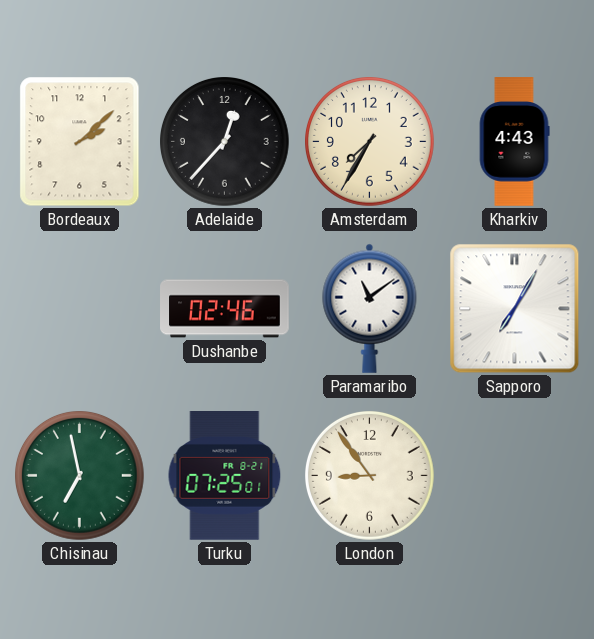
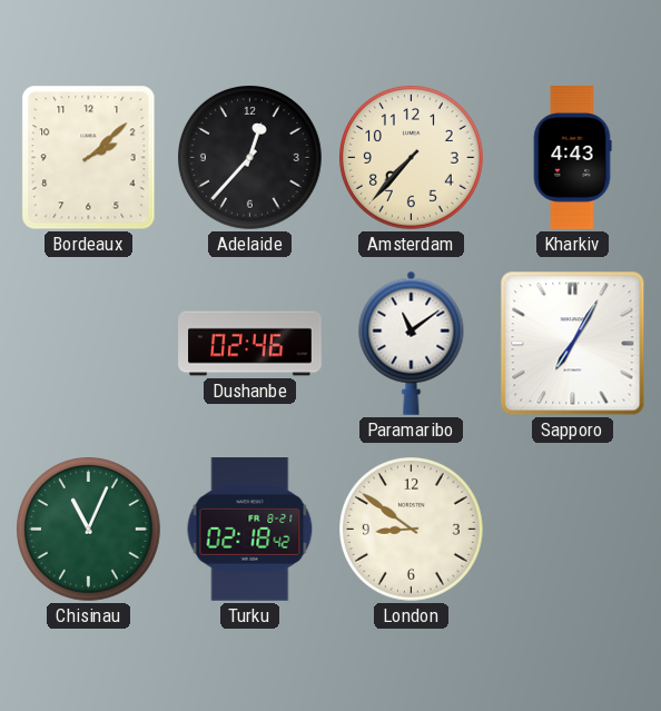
Amsterdam: 7:35 -> 7:37
Chisinau: 6:58 -> 11:04
Turku: 07:25 -> 02:18
London: 8:54 -> 8:51
